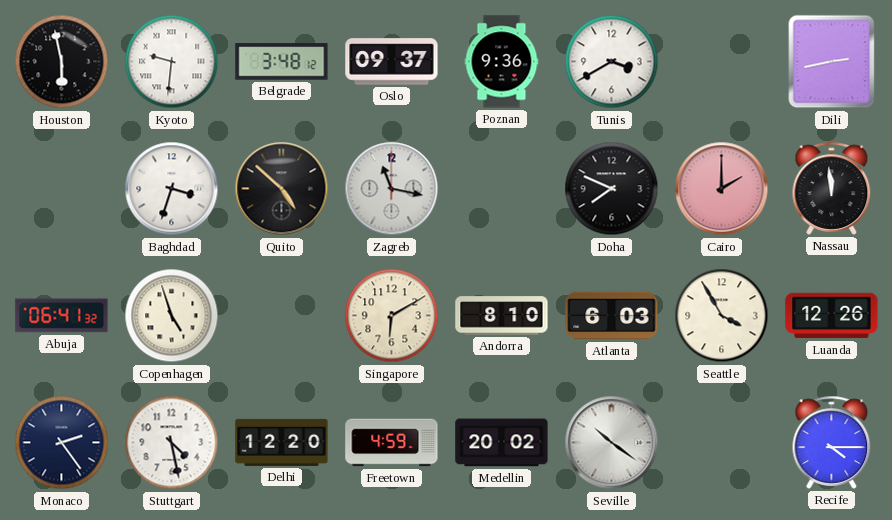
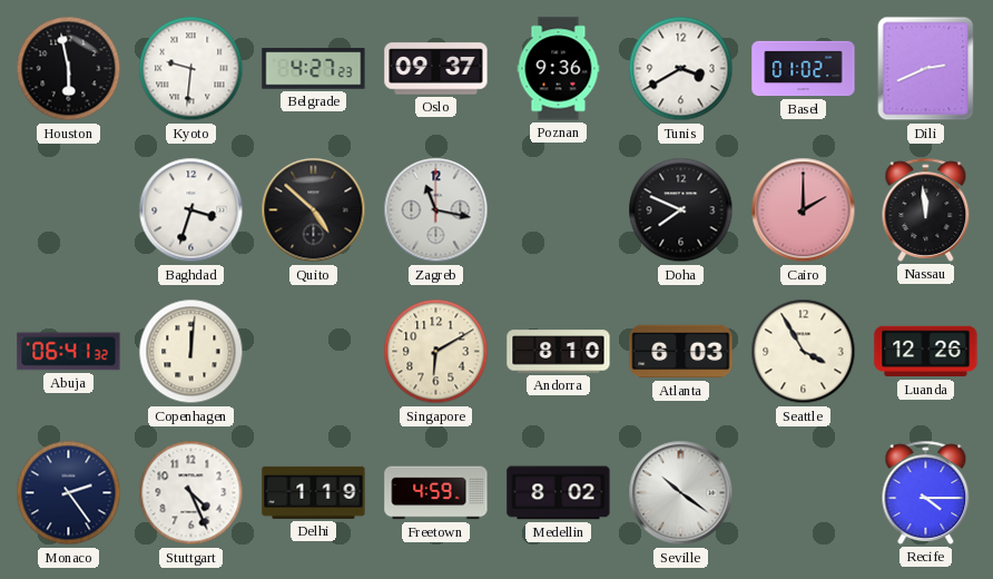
Belgrade: 3:48 -> 4:27
Basel: none -> 01:02
Dili: 2:43 -> 2:41
Copenhagen: 4:57 -> 12:01
Stuttgart: 4:28 -> 4:26
Delhi: 12:20 -> 1:19
Medellin: 20:02 -> 8:02
